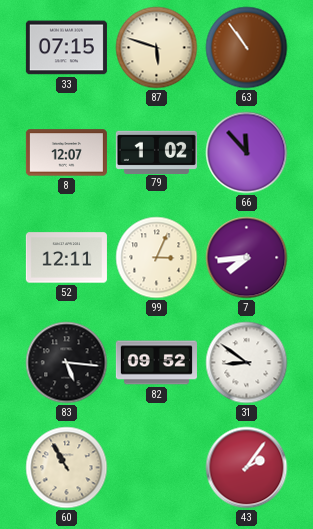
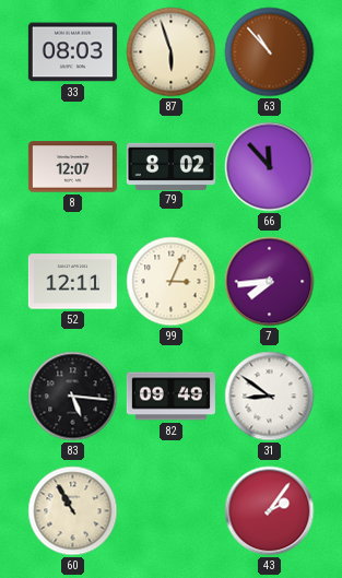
33: 07:15 -> 08:03
87: 5:48 -> 5:57
63: 10:54 -> 10:53
79: 1:02 -> 8:02
82: 09:52 -> 09:49
